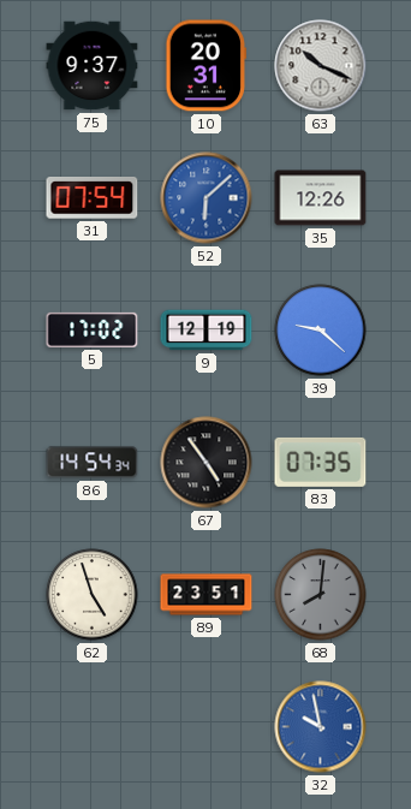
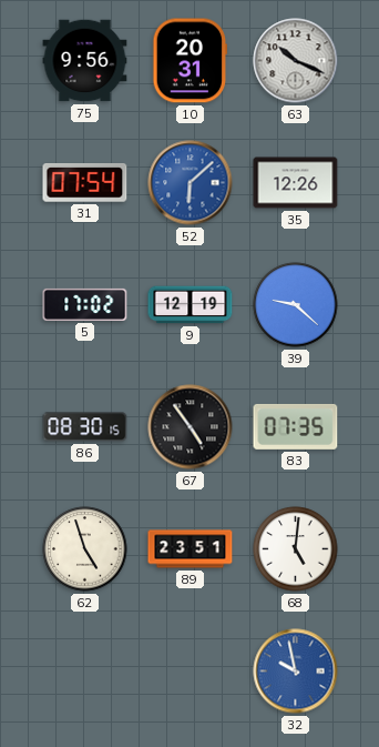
75: 9:37 -> 9:56
86: 14:54 -> 08:30
68: 8:01 -> 5:01
68 dial: grey -> white
